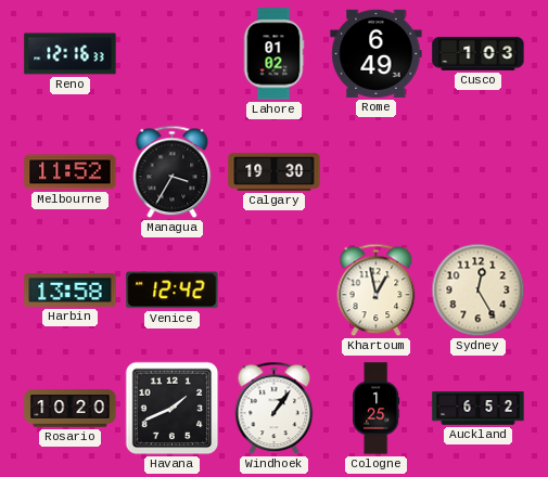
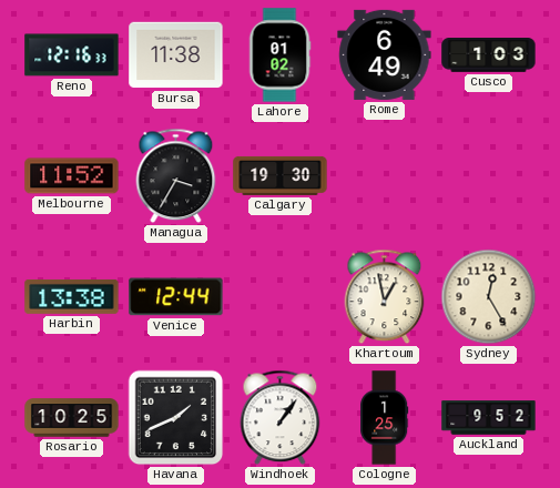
Bursa: none -> 11:38
Harbin: 13:58 -> 13:38
Venice: 12:42 -> 12:44
Rosario: 10:20 -> 10:25
Auckland: 6:52 -> 9:52
